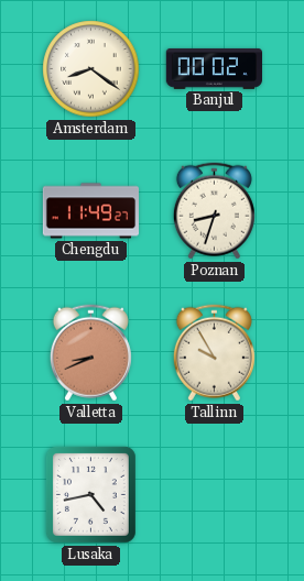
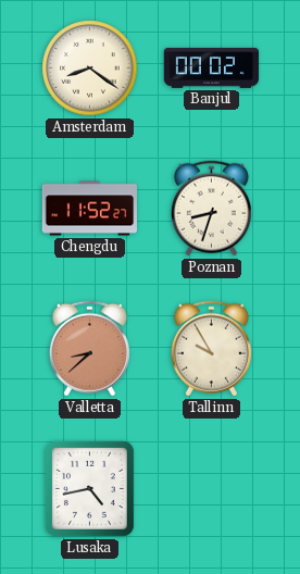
Chengdu: 11:49 -> 11:52
Valletta: 8:41 -> 8:38
